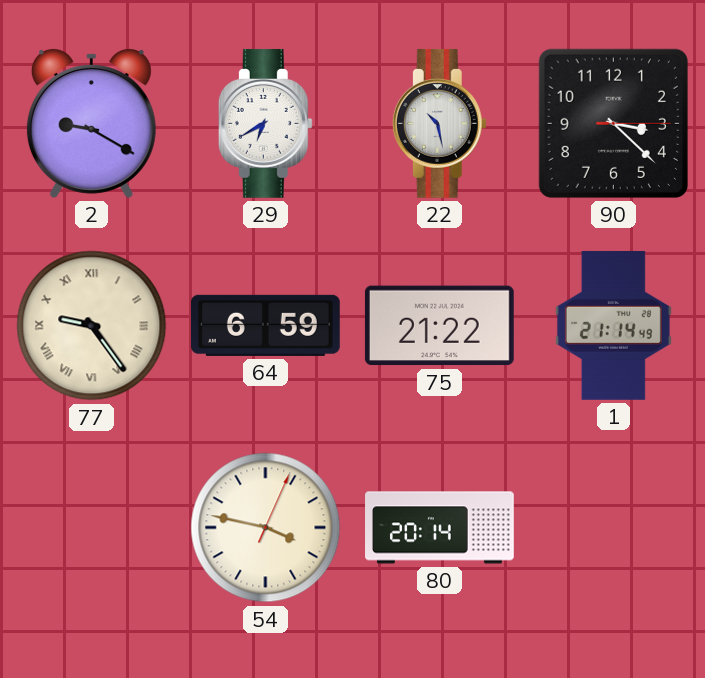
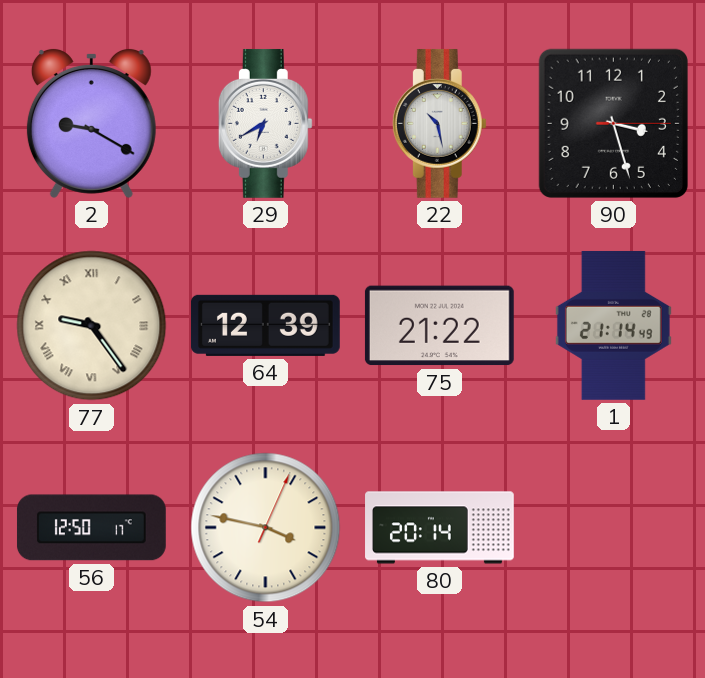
90: 3:22 -> 3:27
64: 6:59 -> 12:39
56: none -> 12:50
